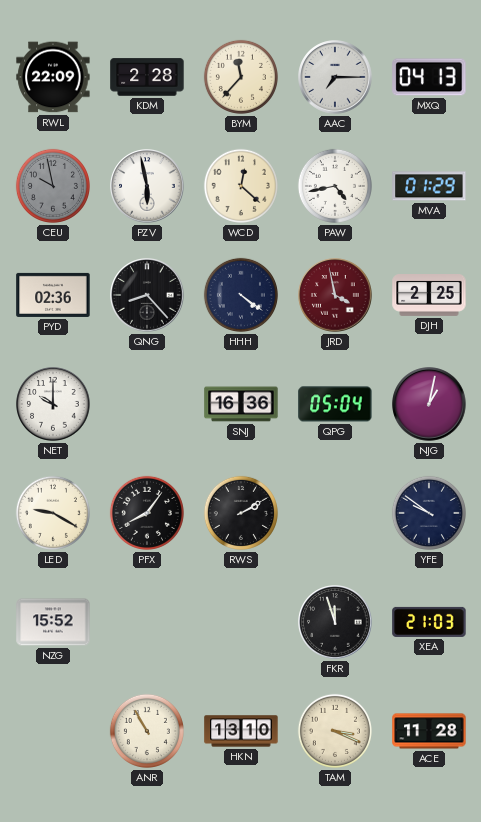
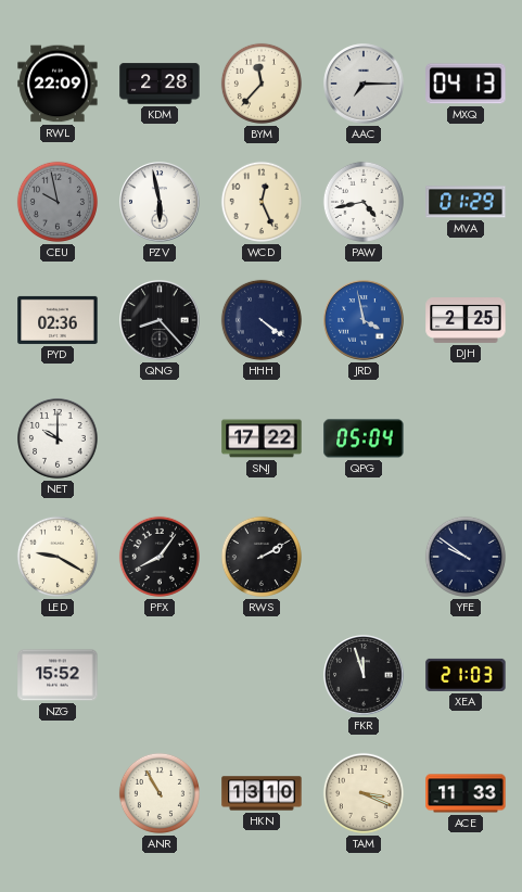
WCD: 12:22 -> 12:26
JRD dial: burgundy -> blue
SNJ: 16:36 -> 17:22
NJG: 1:02 -> none
ACE: 11:28 -> 11:33
